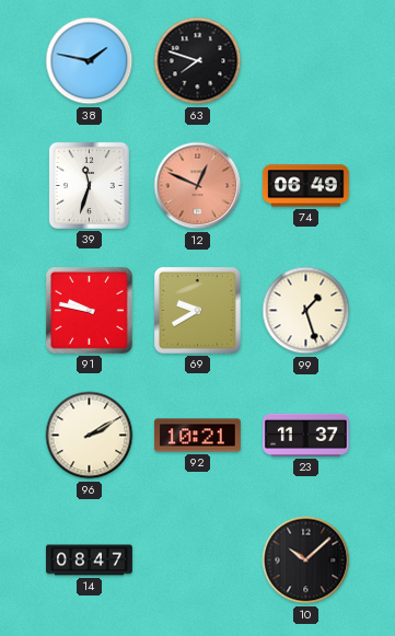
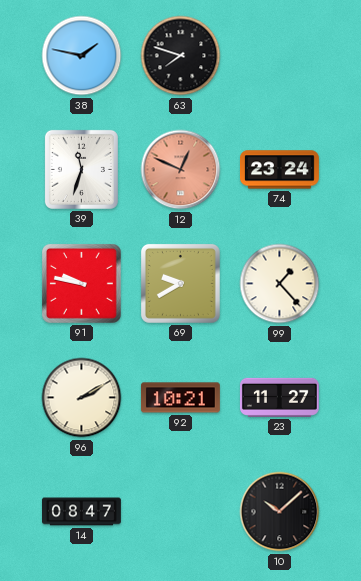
74: 06:49 -> 23:24
99: 1:27 -> 1:23
23: 11:37 -> 11:27
